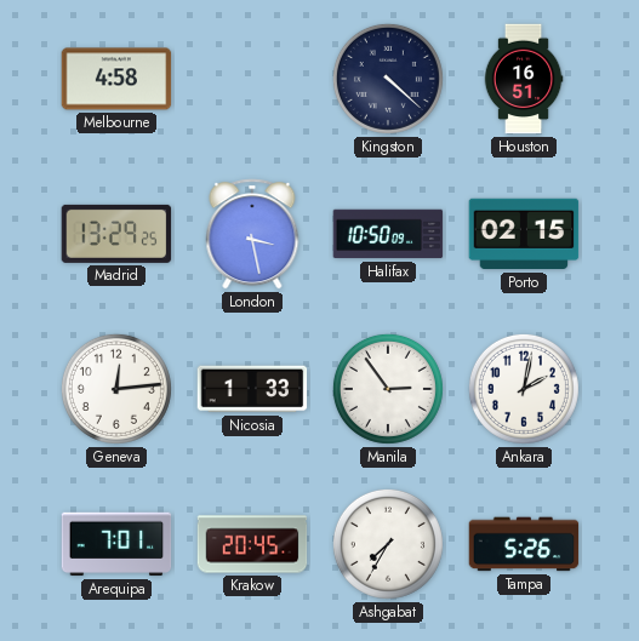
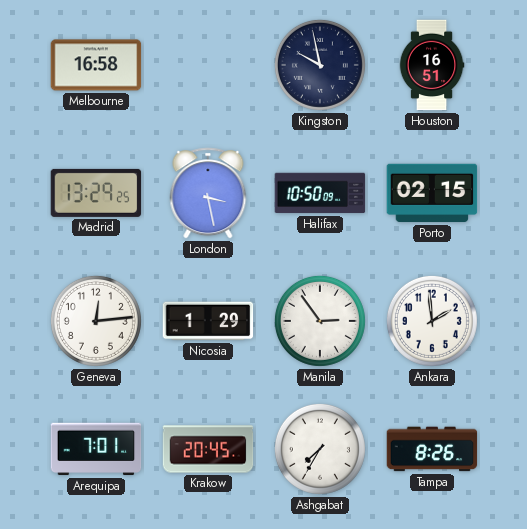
Melbourne: 4:58 -> 16:58
Kingston: 4:22 -> 9:58
Nicosia: 1:33 -> 1:29
Ankara: 2:02 -> 1:59
Tampa: 5:26 -> 8:26
